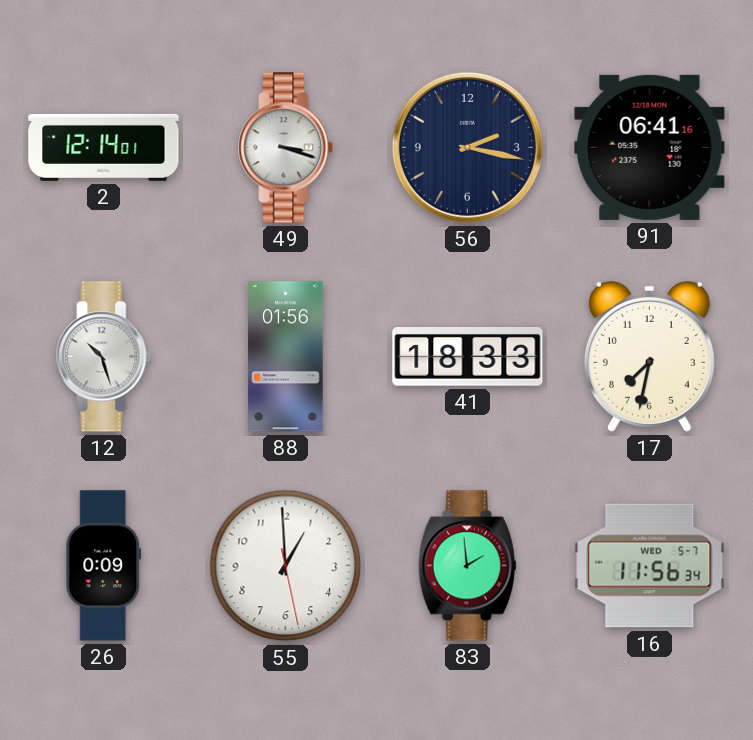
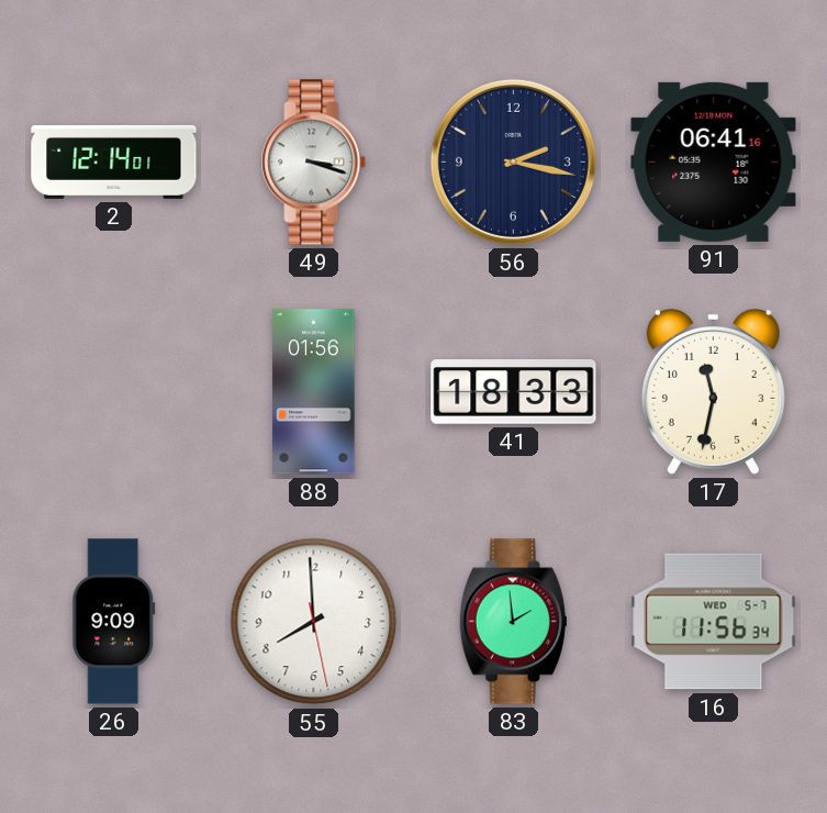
12: 10:27 -> none
17: 7:32 -> 11:32
26: 0:09 -> 9:09
55: 12:59 -> 7:59
